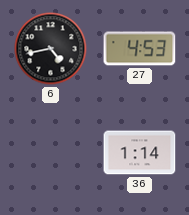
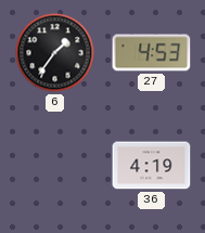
6: 4:43 -> 1:36
36: 1:14 -> 4:19
